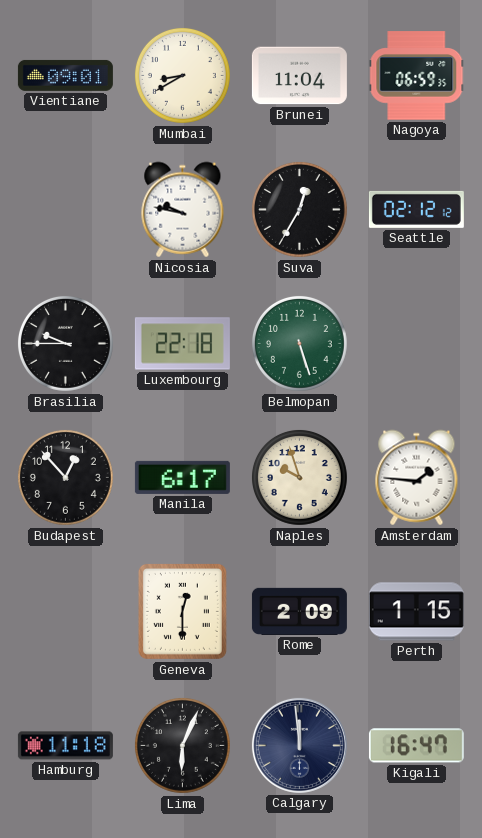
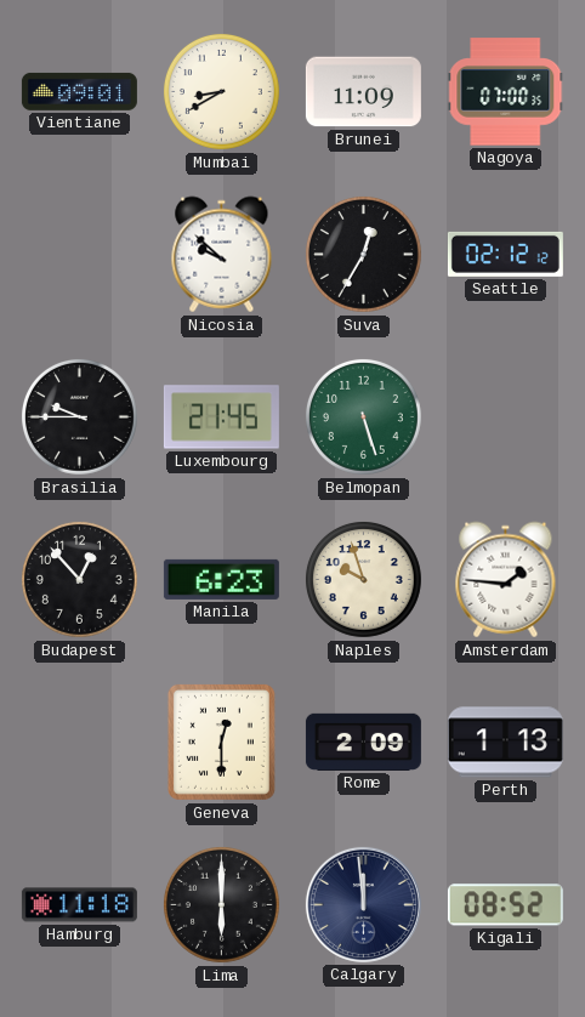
Brunei: 11:04 -> 11:09
Nagoya: 06:59 -> 07:00
Nicosia: 9:47 -> 9:52
Luxembourg: 22:18 -> 21:45
Manila: 6:17 -> 6:23
Perth: 1:15 -> 1:13
Lima: 6:04 -> 6:00
Kigali: 16:47 -> 08:52
